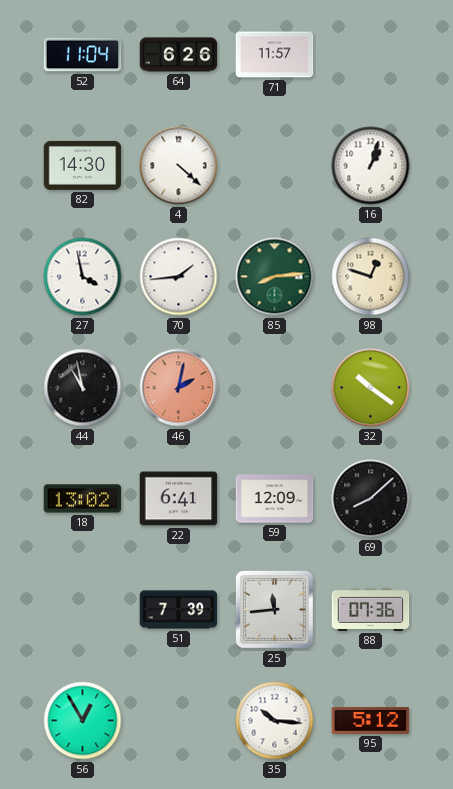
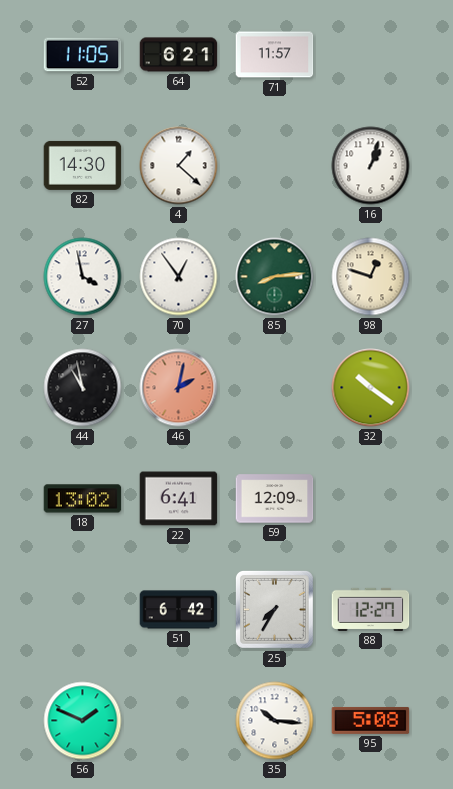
52: 11:04 -> 11:05
64: 6:26 -> 6:21
4: 4:22 -> 1:22
70: 1:44 -> 12:54
69: 8:08 -> none
51: 7:39 -> 6:42
25: 11:44 -> 7:35
88: 07:36 -> 12:27
56: 12:55 -> 1:49
95: 5:12 -> 5:08
